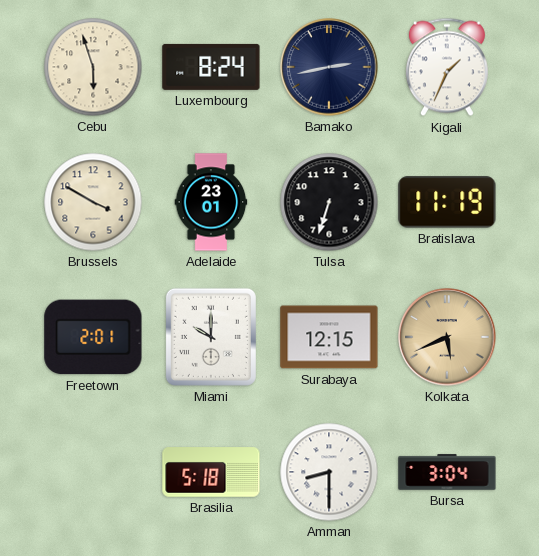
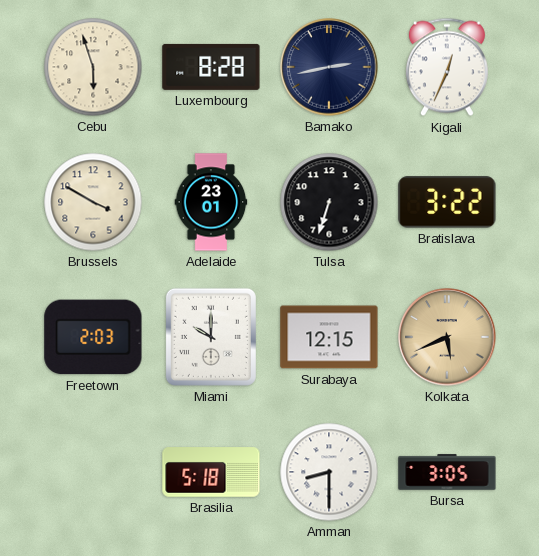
Luxembourg: 8:24 -> 8:28
Kigali: 1:34 -> 12:34
Bratislava: 11:19 -> 3:22
Freetown: 2:01 -> 2:03
Bursa: 3:04 -> 3:05
